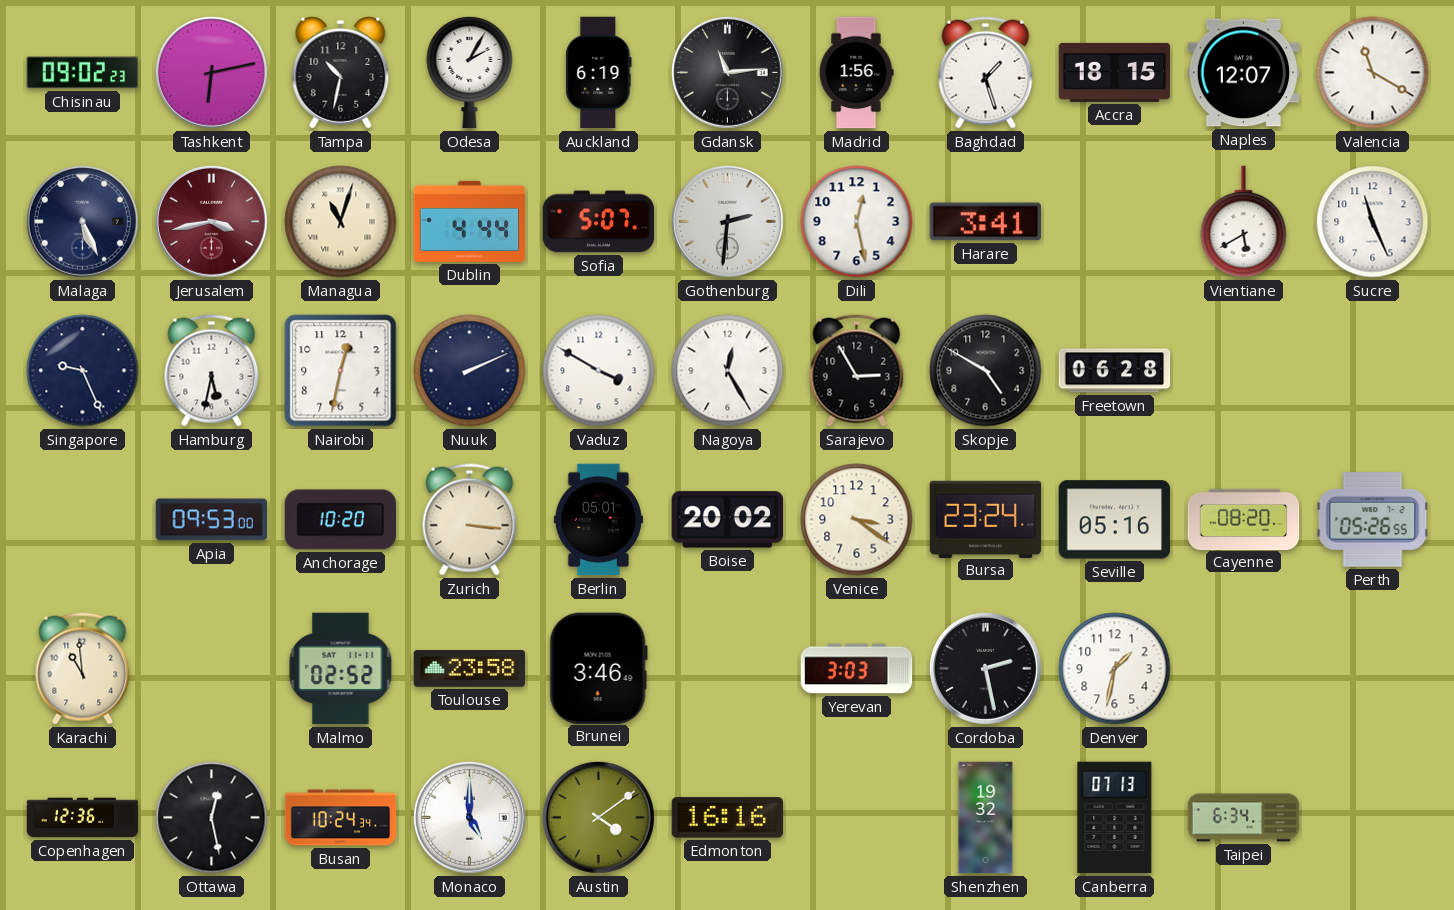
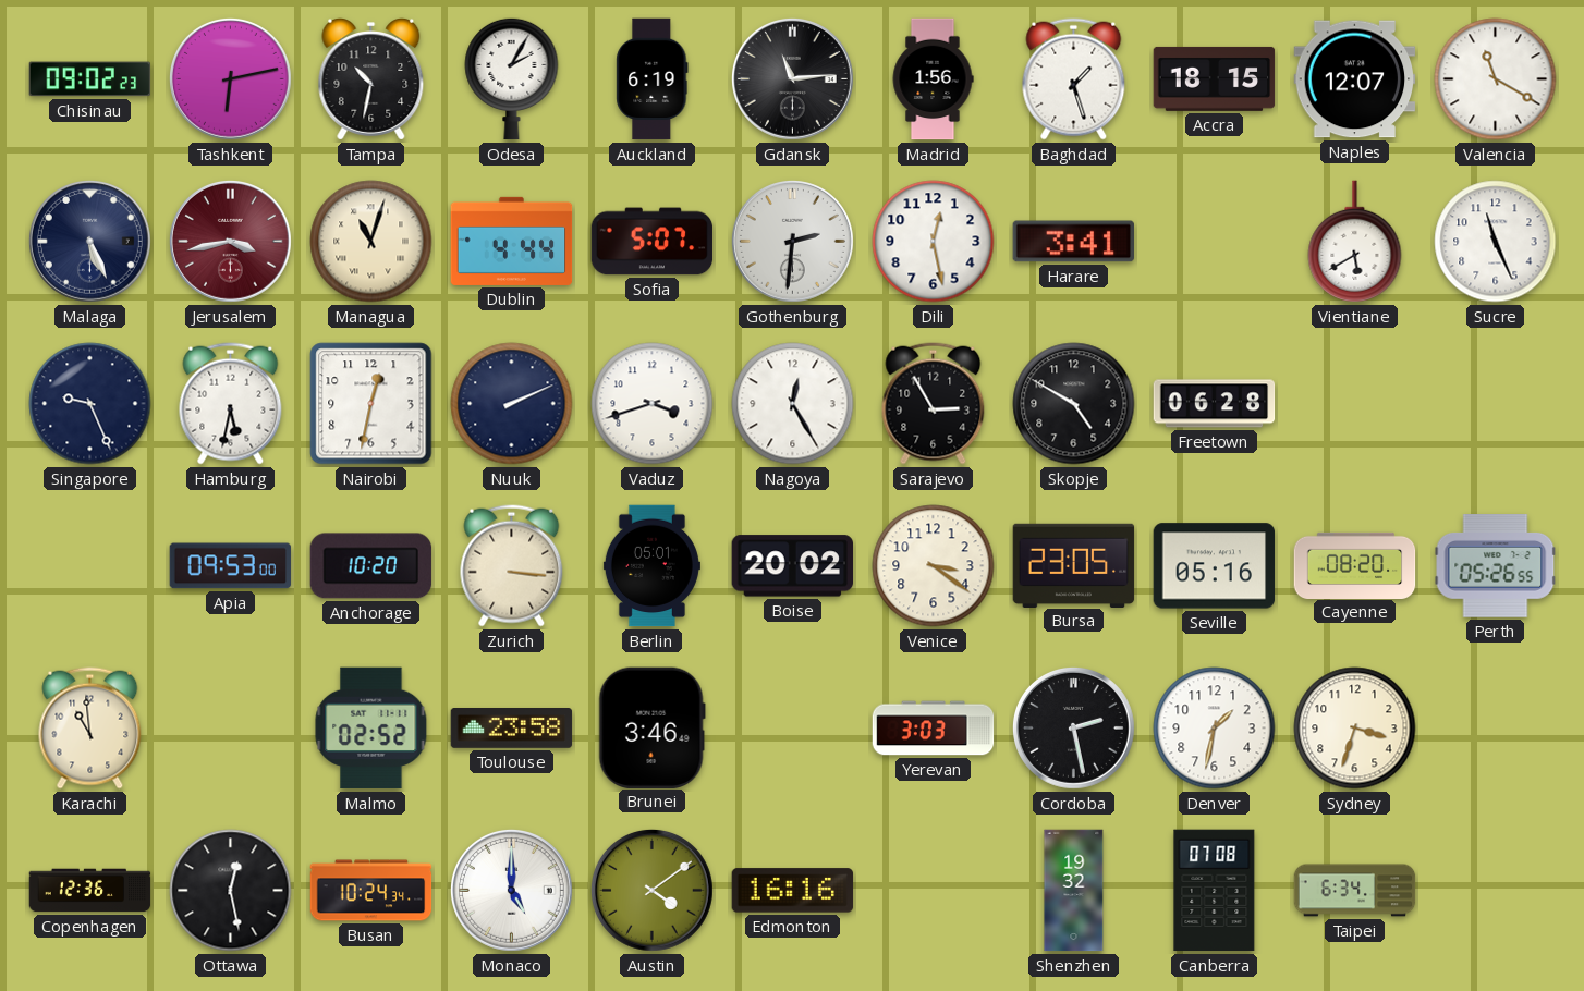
Vaduz: 3:50 -> 3:42
Bursa: 23:24 -> 23:05
Sydney: none -> 3:33
Canberra: 07:13 -> 07:08
